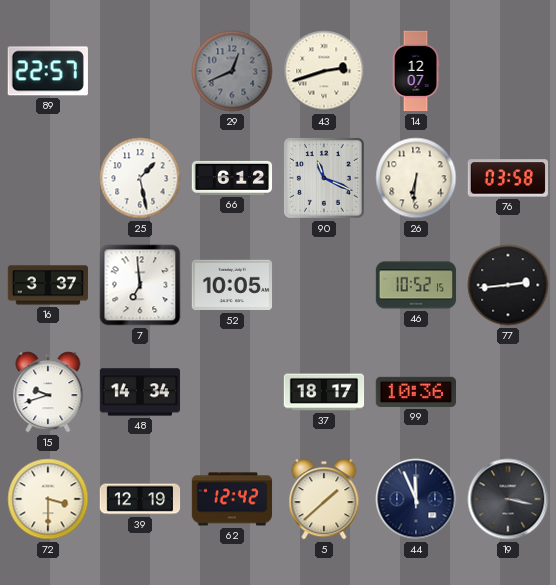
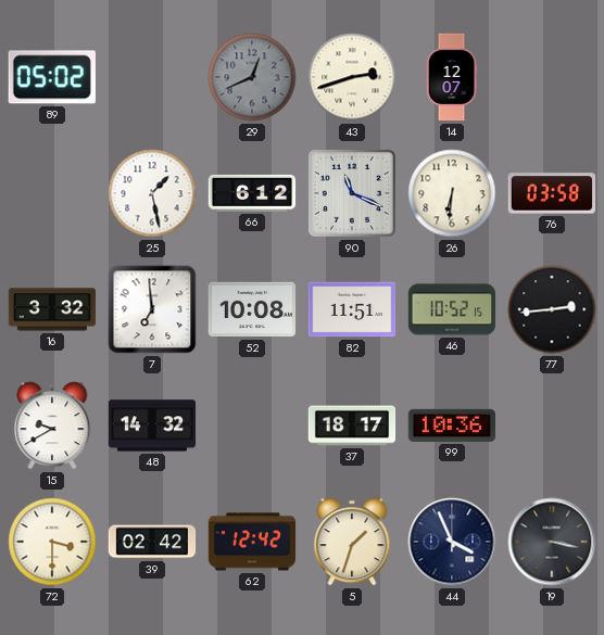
89: 22:57 -> 05:02
16: 3:37 -> 3:32
52: 10:05 -> 10:08
82: none -> 11:51
15: 9:42 -> 9:40
48: 14:34 -> 14:32
39: 12:19 -> 02:42
5: 1:38 -> 1:33
44: 11:56 -> 3:56
